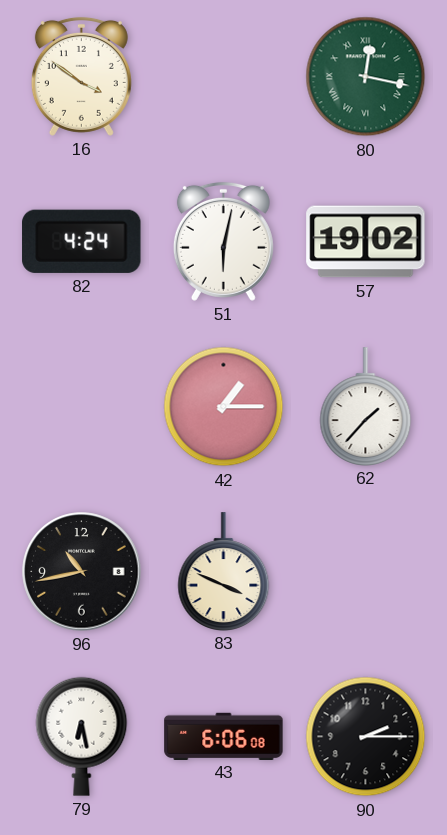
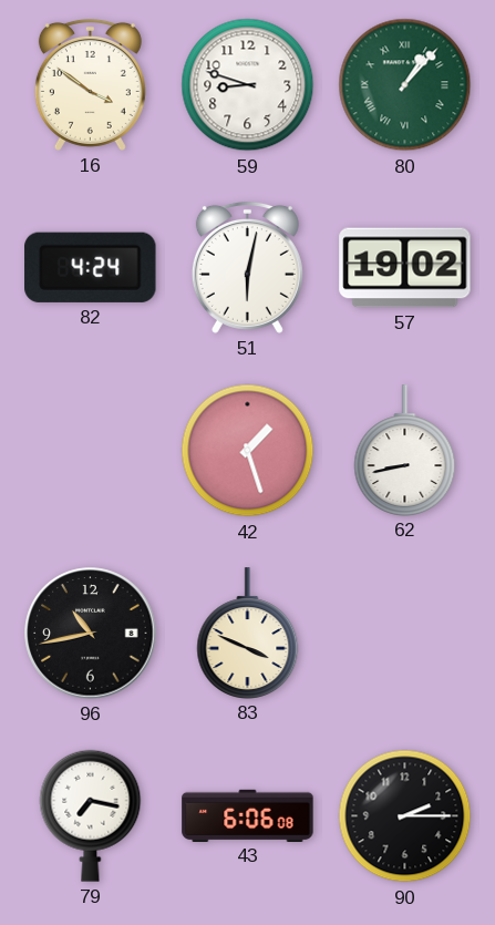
59: none -> 8:48
80: 12:17 -> 1:07
42: 1:15 -> 1:27
62: 1:37 -> 8:43
79: 6:28 -> 7:17
